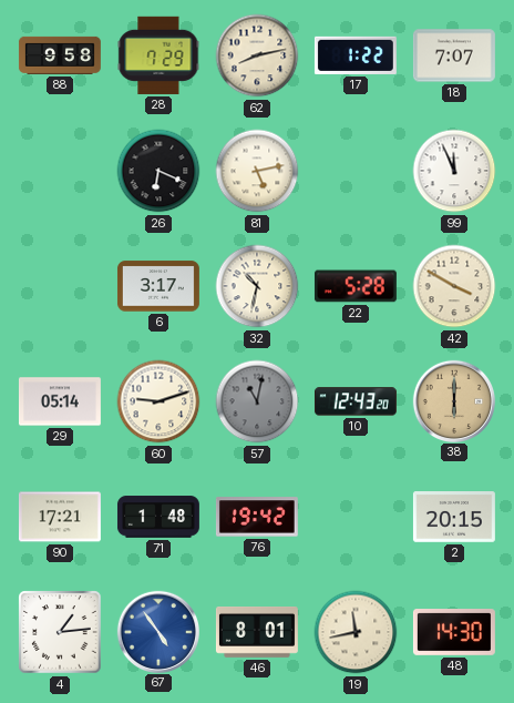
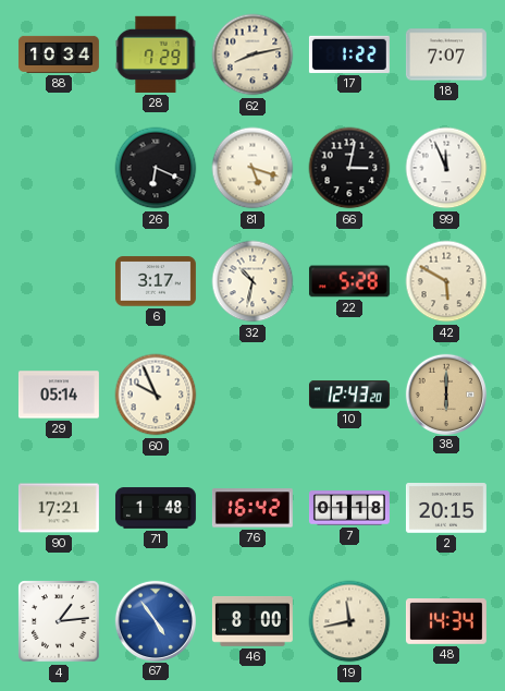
88: 9:58 -> 10:34
81: 5:13 -> 5:18
66: none -> 3:02
42: 3:50 -> 5:50
60: 9:12 -> 9:56
57: 11:02 -> none
76: 19:42 -> 16:42
7: none -> 01:18
46: 8:01 -> 8:00
48: 14:30 -> 14:34
